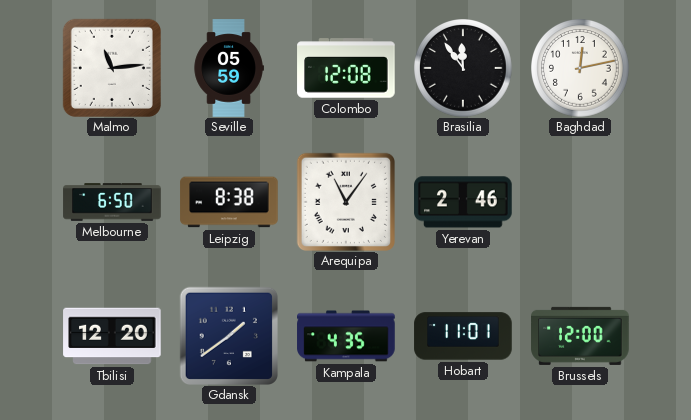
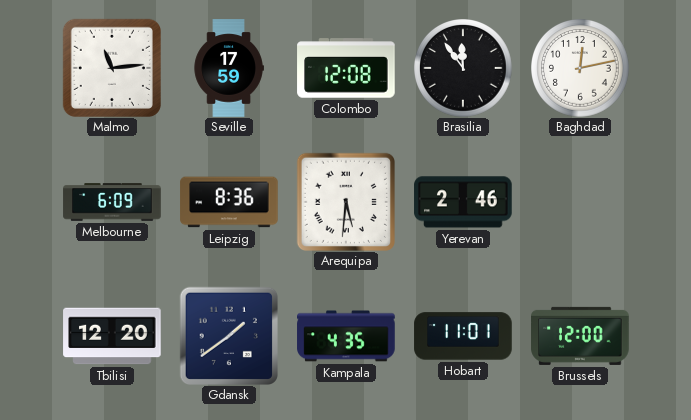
Seville: 05:59 -> 17:59
Melbourne: 6:50 -> 6:09
Leipzig: 8:38 -> 8:36
Arequipa: 11:06 -> 5:31
